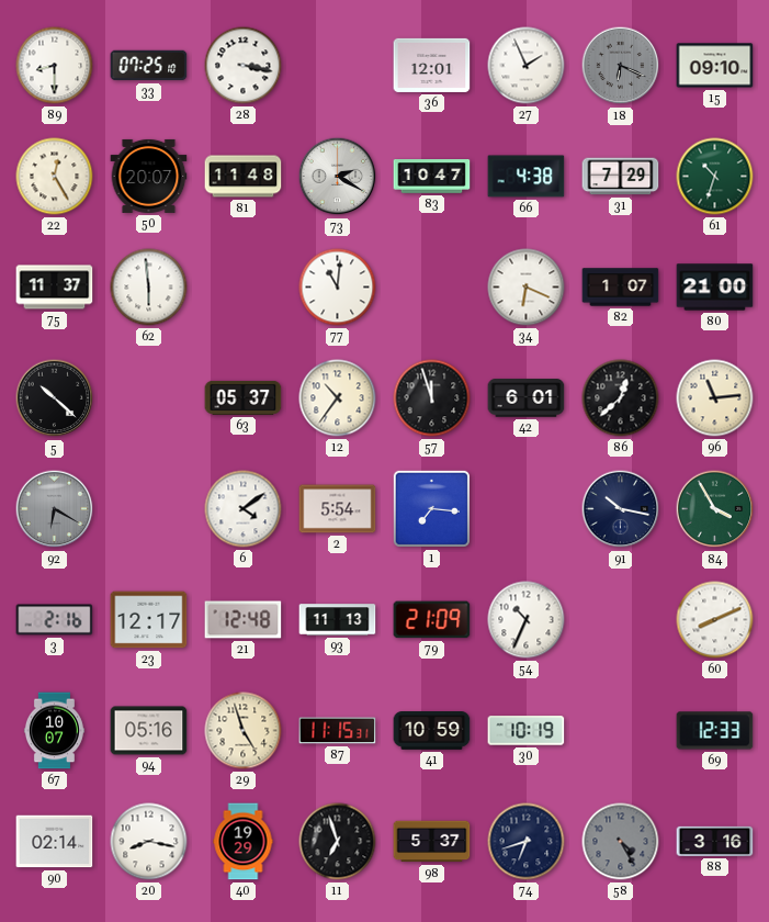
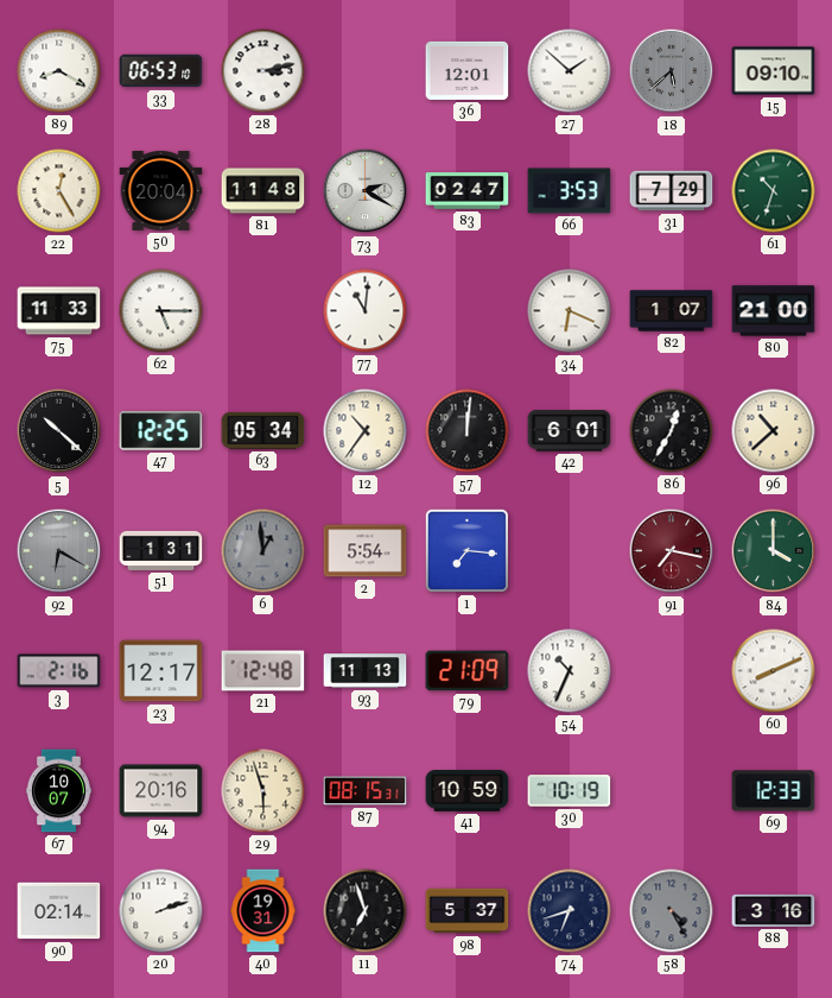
89: 8:30 -> 8:20
33: 07:25 -> 06:53
28: 3:17 -> 3:13
27: 1:56 -> 1:52
18: 6:19 -> 5:38
50: 20:07 -> 20:04
83: 10:47 -> 02:47
66: 4:38 -> 3:53
75: 11:37 -> 11:33
62: 5:59 -> 5:15
47: none -> 12:25
63: 05:37 -> 05:34
57: 11:57 -> 12:01
86: 12:38 -> 12:35
96: 11:14 -> 10:38
51: none -> 1:31
6: 4:09 -> 12:59
6 dial: white -> grey
91: 10:17 -> 7:17
91 dial: navy -> burgundy
84: 3:55 -> 4:00
94: 05:16 -> 20:16
29: 4:57 -> 5:57
87: 11:15 -> 08:15
20: 8:17 -> 2:12
40: 19:29 -> 19:31
